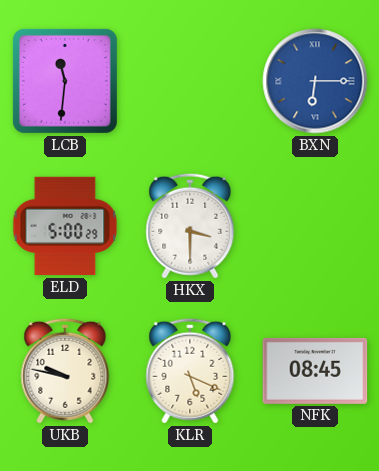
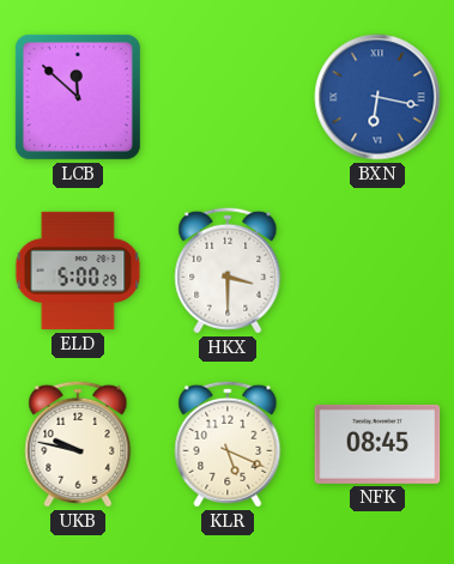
LCB: 11:31 -> 11:52
BXN: 6:15 -> 6:17
